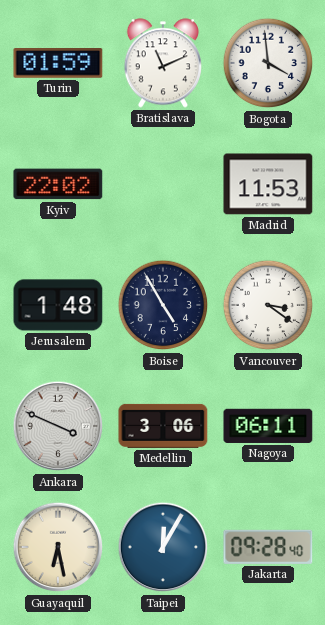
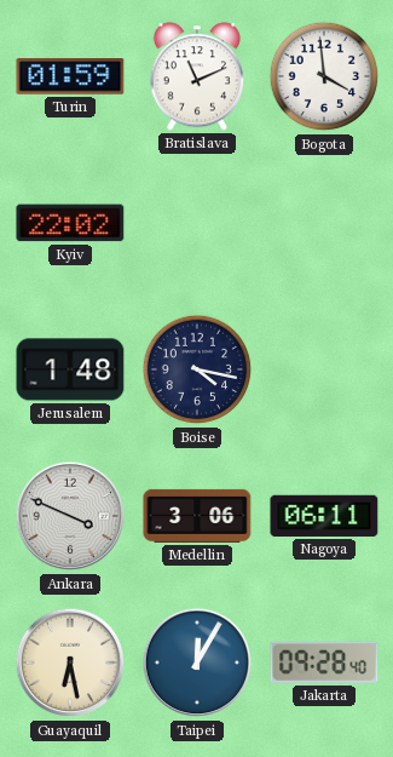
Madrid: 11:53 -> none
Boise: 4:55 -> 4:17
Vancouver: 3:21 -> none
